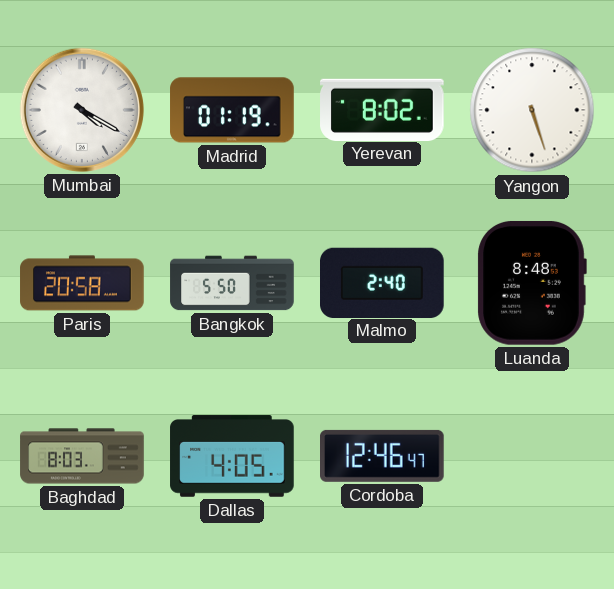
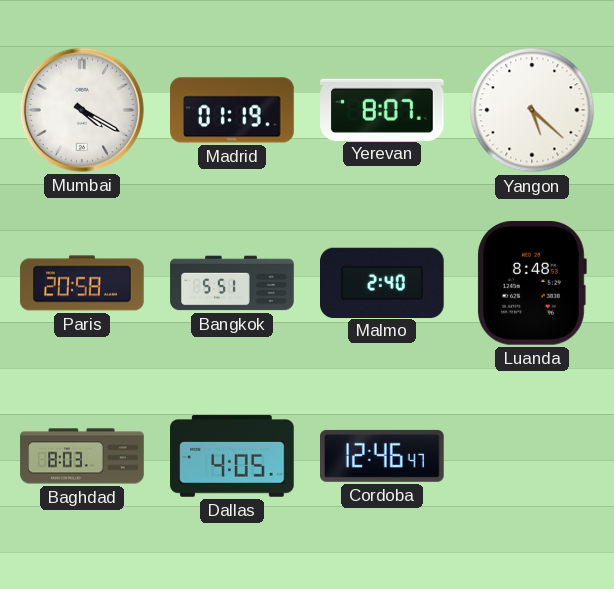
Yerevan: 8:02 -> 8:07
Yangon: 5:27 -> 5:22
Bangkok: 5:50 -> 5:51
